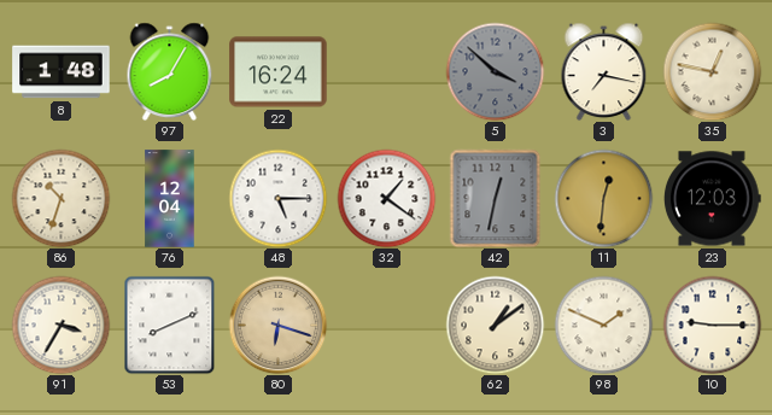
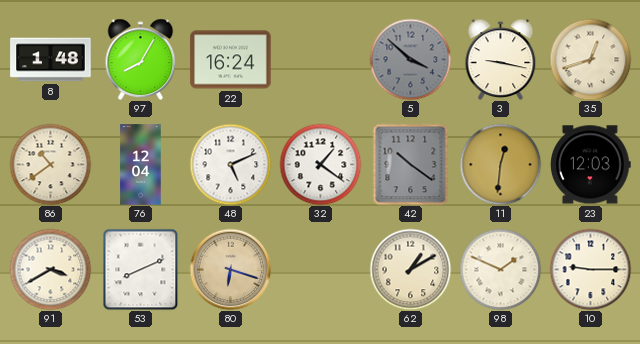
3: 7:17 -> 9:17
35: 12:47 -> 12:42
86: 10:33 -> 10:39
48: 5:15 -> 5:11
42: 12:32 -> 10:21
91: 3:35 -> 3:40
62: 1:09 -> 1:10
